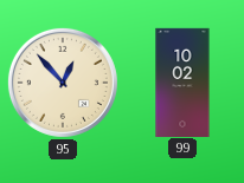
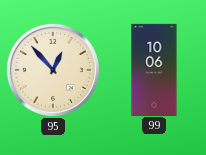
99: 10:02 -> 10:06
